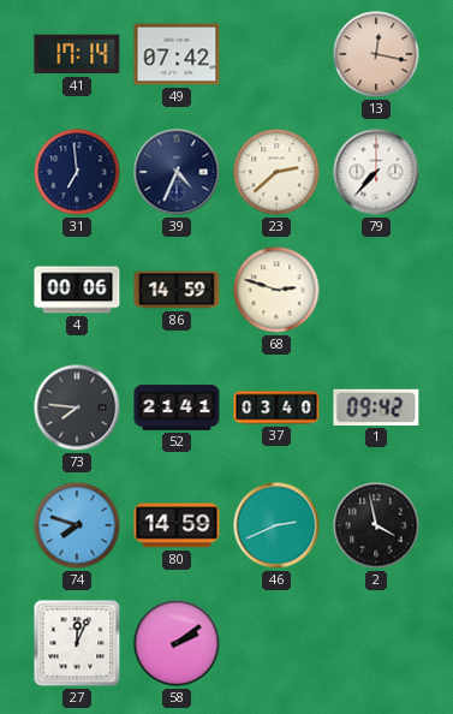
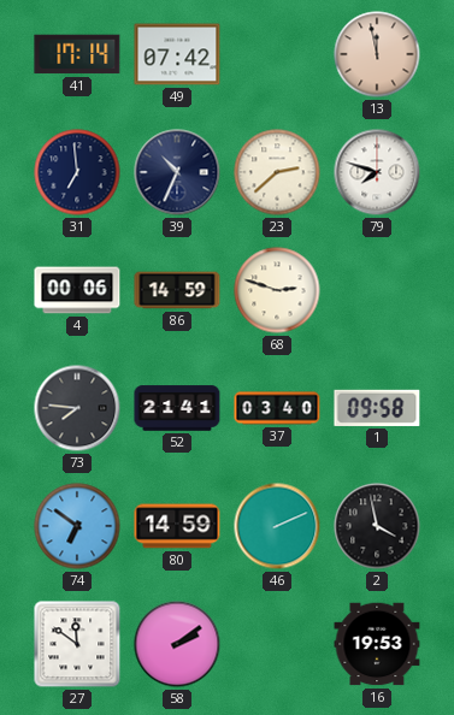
13: 12:17 -> 11:58
39: 4:34 -> 10:34
79: 7:37 -> 7:48
1: 09:42 -> 09:58
74: 7:48 -> 6:51
46: 2:41 -> 2:11
27: 12:04 -> 11:51
16: none -> 19:53
